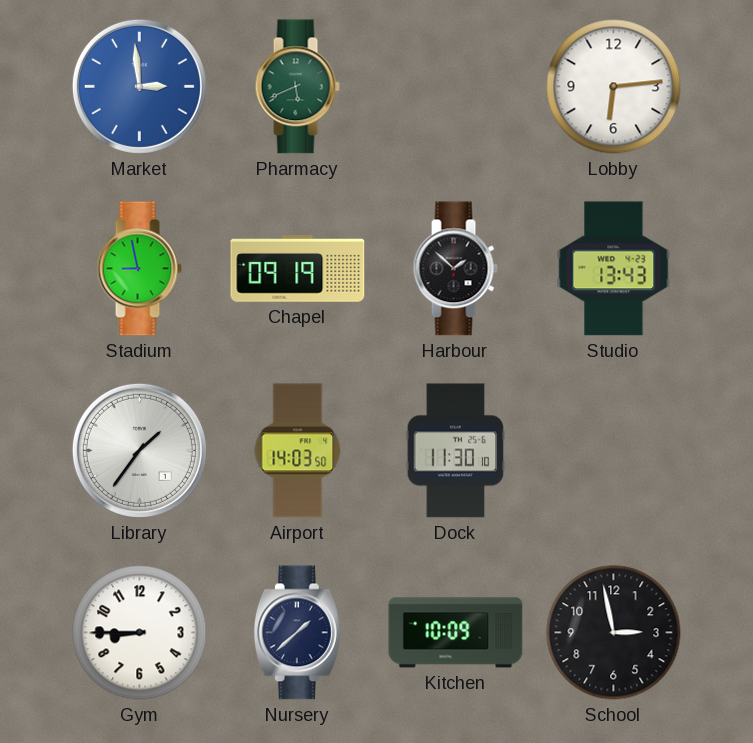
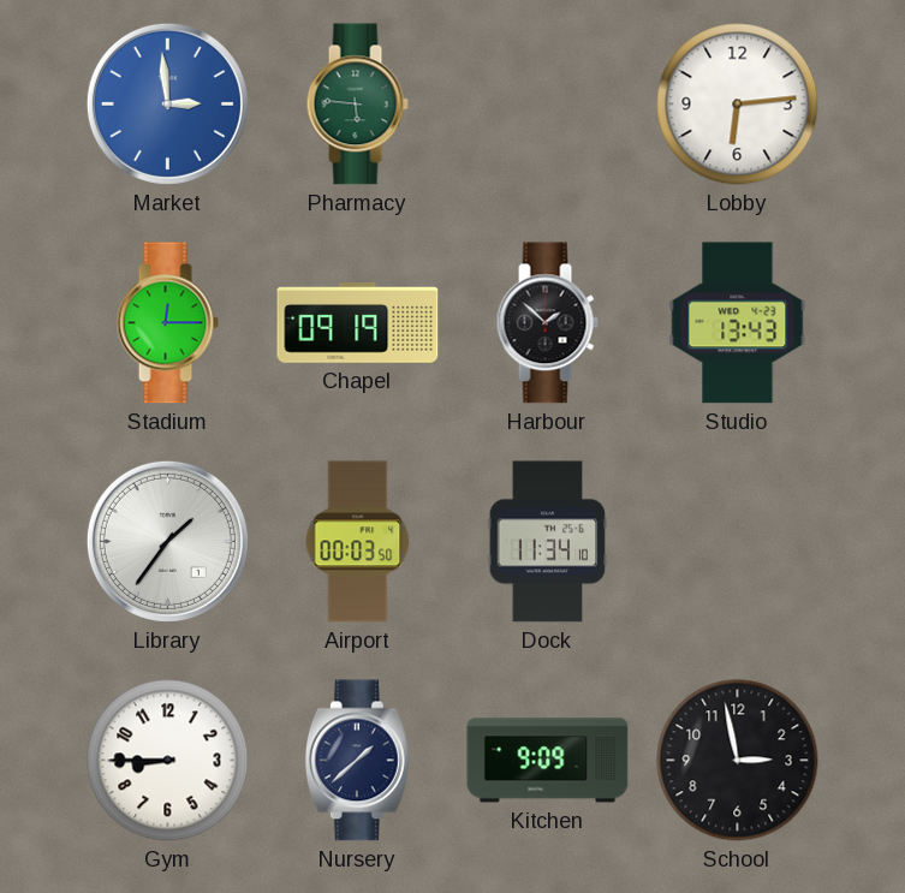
Pharmacy: 5:41 -> 5:46
Stadium: 8:58 -> 12:15
Airport: 14:03 -> 00:03
Dock: 11:30 -> 11:34
Kitchen: 10:09 -> 9:09
